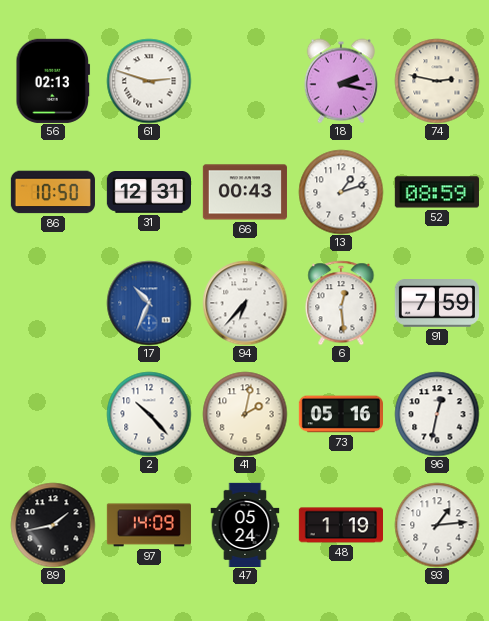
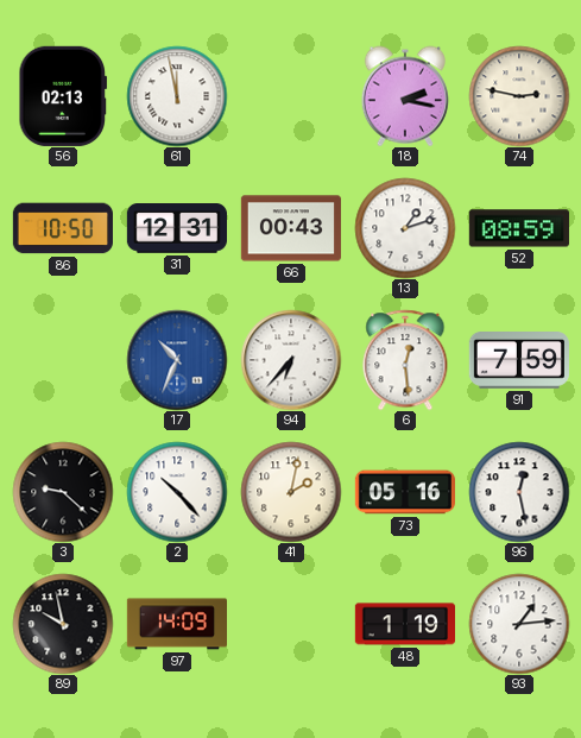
61: 2:48 -> 11:58
3: none -> 9:22
96: 12:32 -> 12:28
89: 1:43 -> 9:58
47: 05:24 -> none
